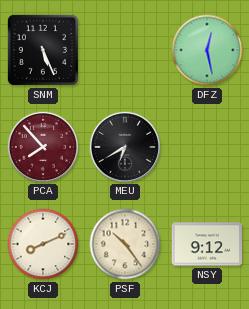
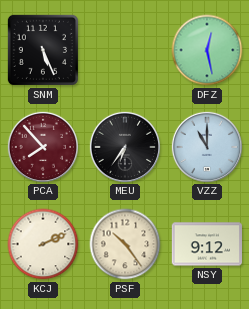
MEU: 6:40 -> 6:36
VZZ: none -> 11:00
KCJ: 8:11 -> 2:11
